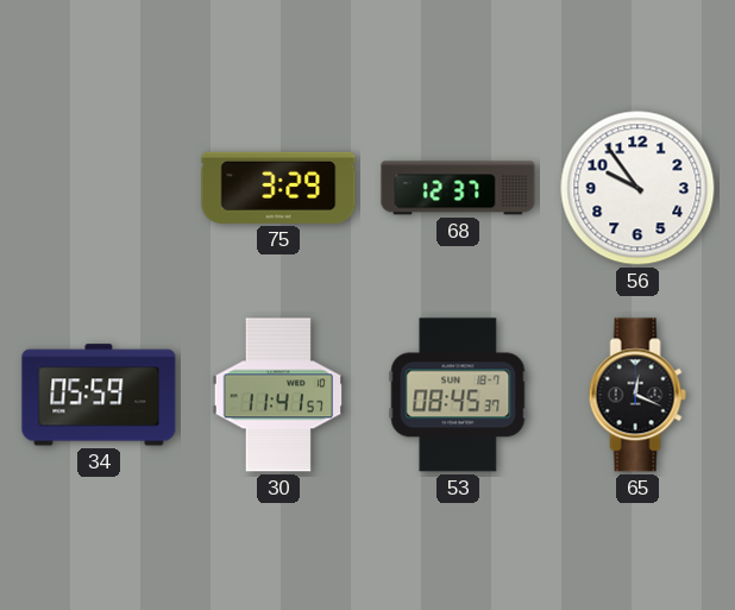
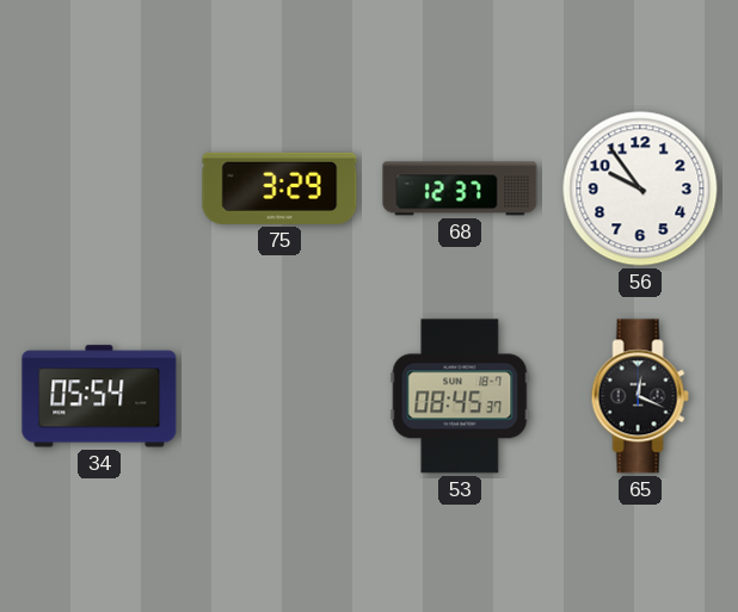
34: 05:59 -> 05:54
30: 11:41 -> none
